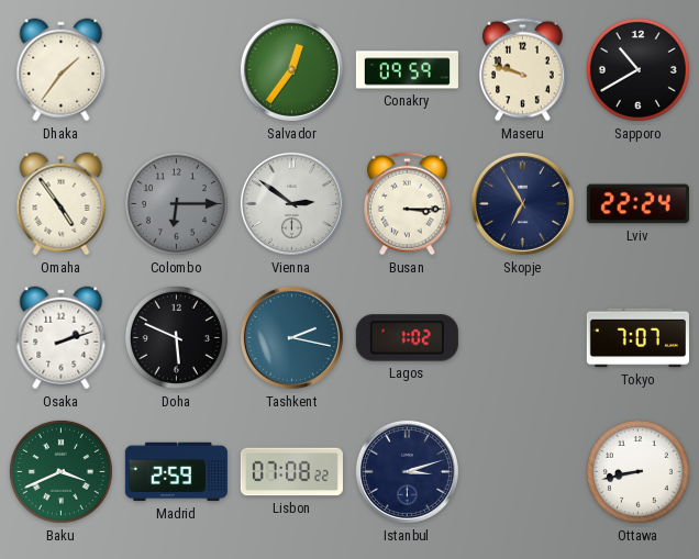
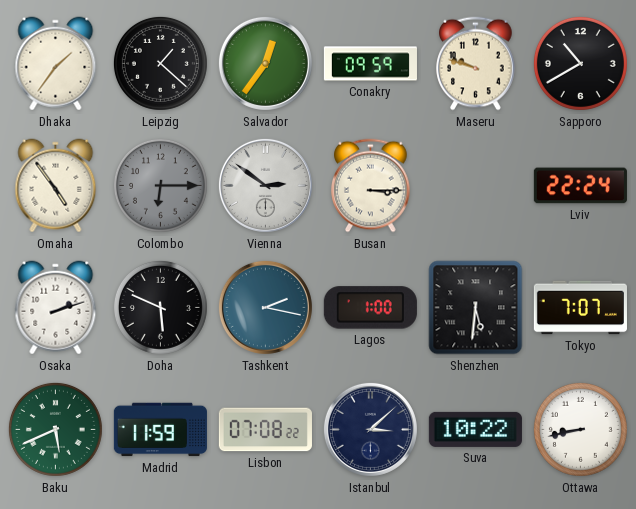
Leipzig: none -> 1:22
Skopje: 6:55 -> none
Lagos: 1:02 -> 1:00
Shenzhen: none -> 5:31
Baku: 3:41 -> 5:41
Madrid: 2:59 -> 11:59
Istanbul: 3:12 -> 3:08
Suva: none -> 10:22
